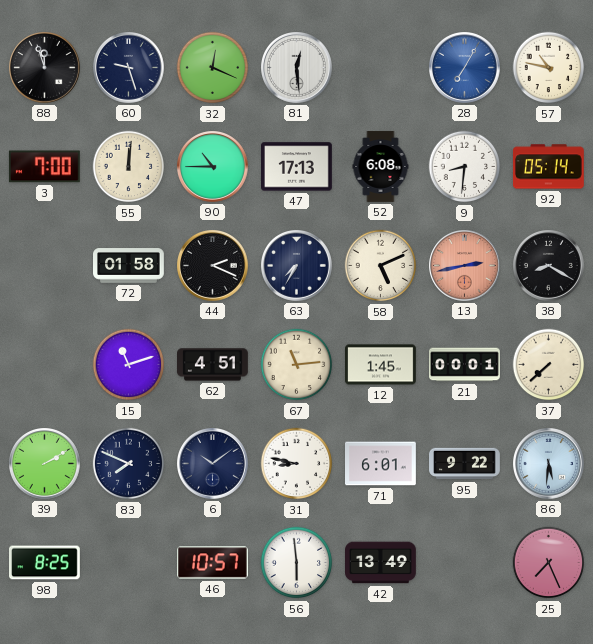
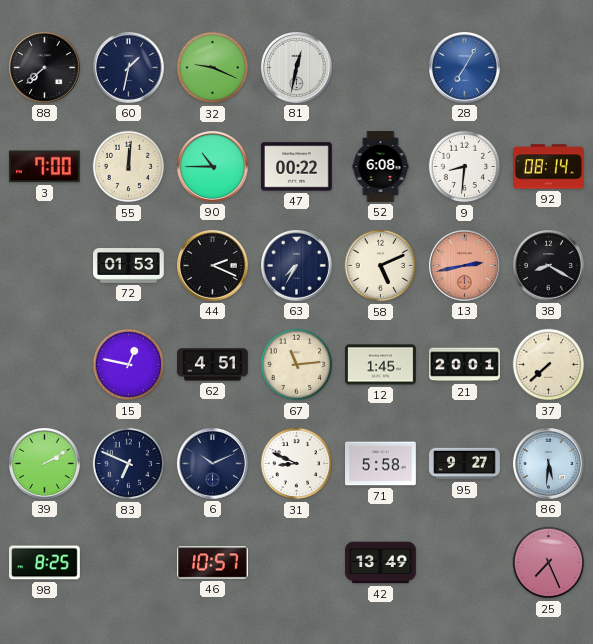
88: 11:57 -> 7:38
60: 9:27 -> 1:32
32: 12:19 -> 9:19
81: 12:29 -> 12:32
57: 10:47 -> none
47: 17:13 -> 00:22
92: 05:14 -> 08:14
72: 01:58 -> 01:53
15: 11:12 -> 12:47
21: 00:01 -> 20:01
83: 7:49 -> 6:49
6: 10:09 -> 10:11
31: 8:47 -> 8:49
71: 6:01 -> 5:58
95: 9:22 -> 9:27
56: 5:59 -> none
